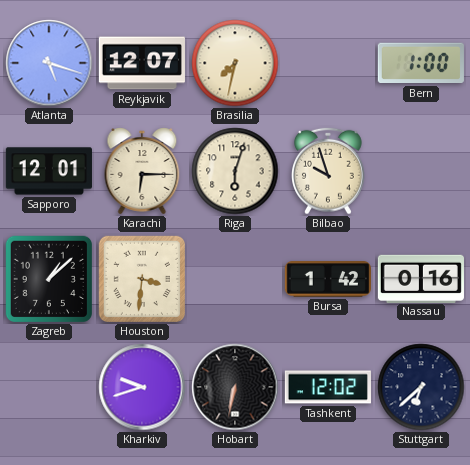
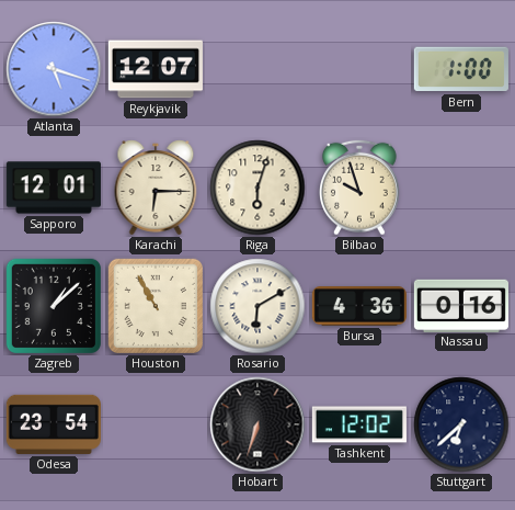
Brasilia: 7:32 -> none
Houston: 3:31 -> 10:55
Rosario: none -> 6:10
Bursa: 1:42 -> 4:36
Odesa: none -> 23:54
Kharkiv: 9:42 -> none
Hobart: 6:32 -> 6:33
